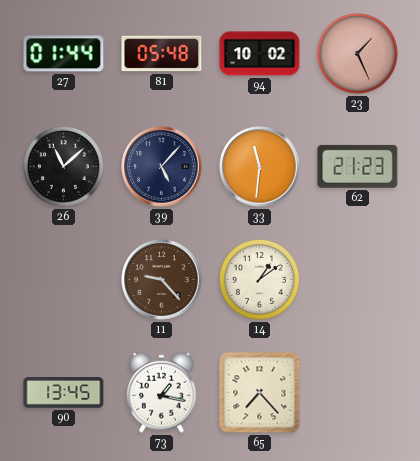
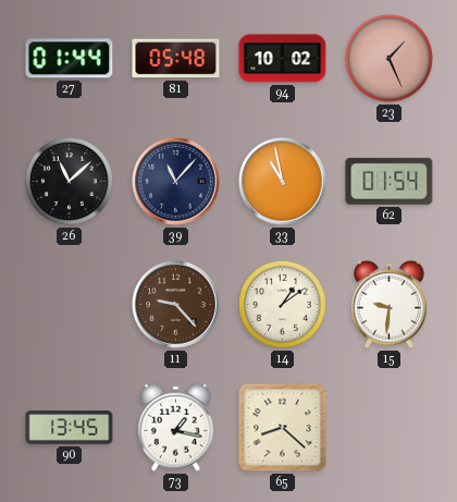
39: 5:07 -> 11:07
33: 11:31 -> 10:58
62: 21:23 -> 01:54
15: none -> 9:31
65: 7:23 -> 8:22
